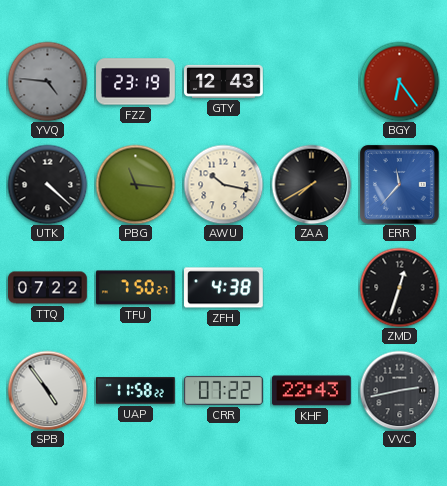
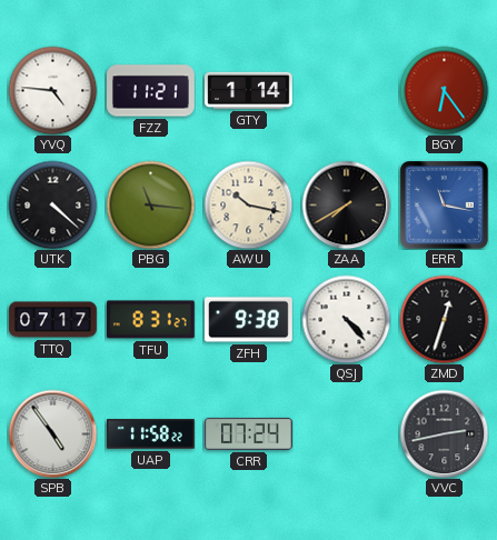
YVQ dial: grey -> white
FZZ: 23:19 -> 11:21
GTY: 12:43 -> 1:14
ERR: 11:37 -> 11:17
TTQ: 07:22 -> 07:17
TFU: 7:50 -> 8:31
ZFH: 4:38 -> 9:38
QSJ: none -> 4:23
CRR: 07:22 -> 07:24
KHF: 22:43 -> none
